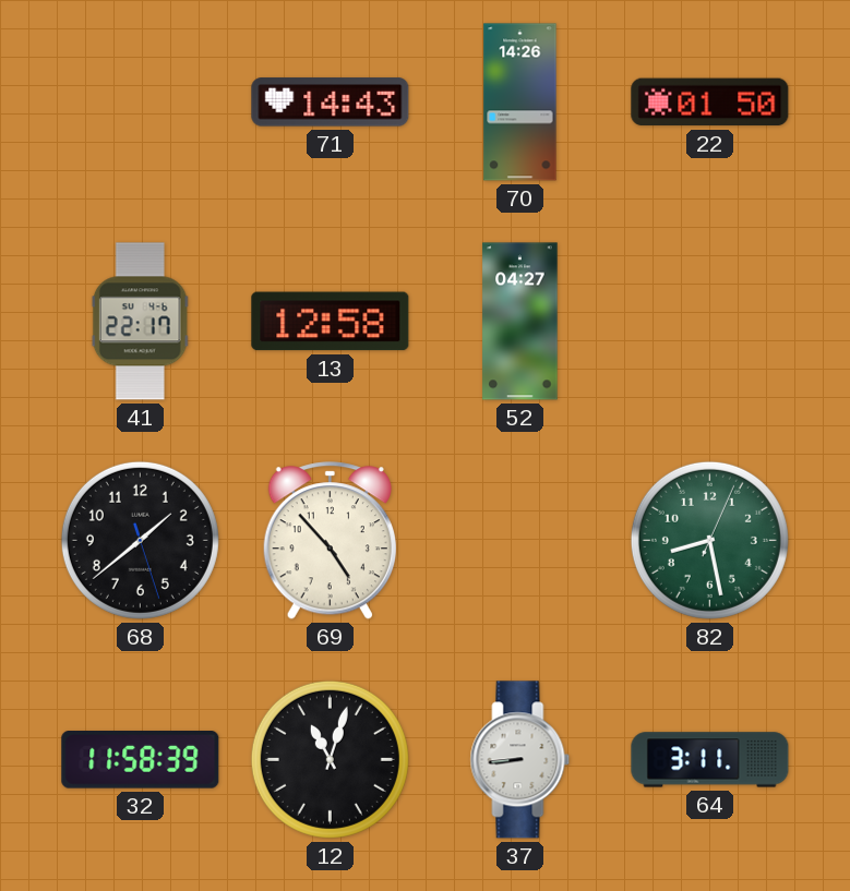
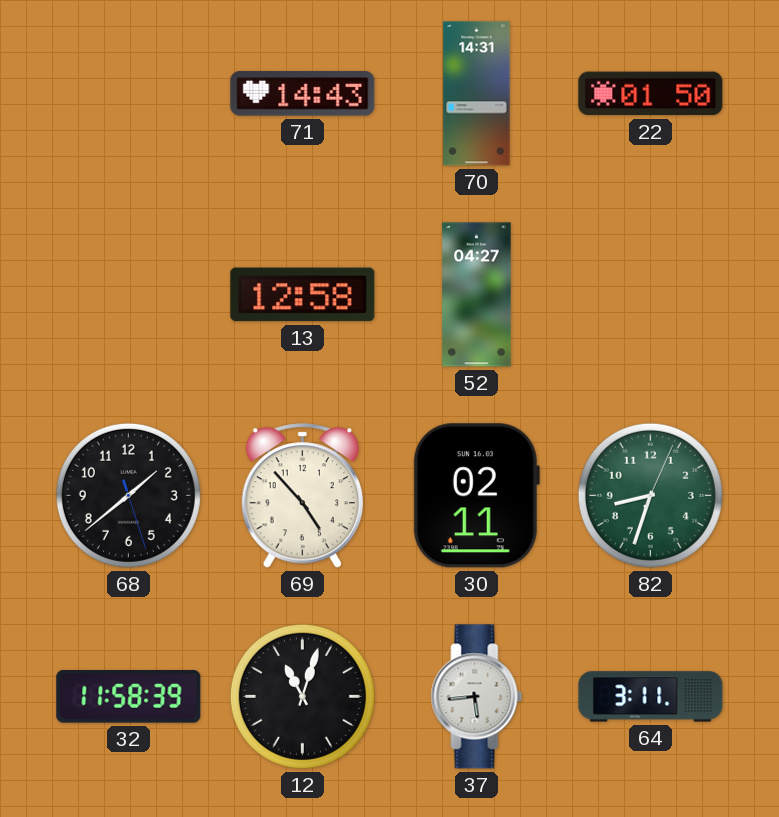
70: 14:26 -> 14:31
41: 22:17 -> none
30: none -> 02:11
82: 8:28 -> 8:33
37: 8:44 -> 5:44
